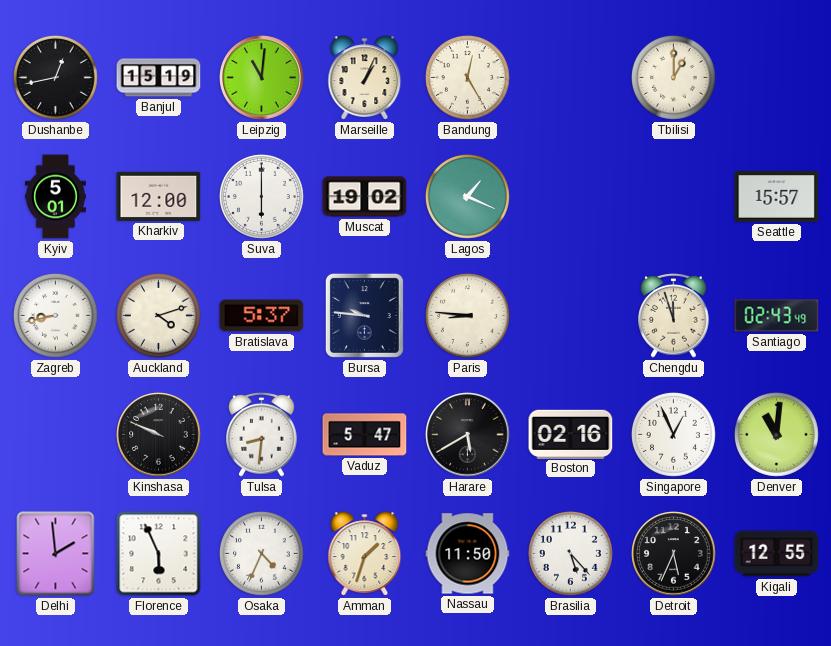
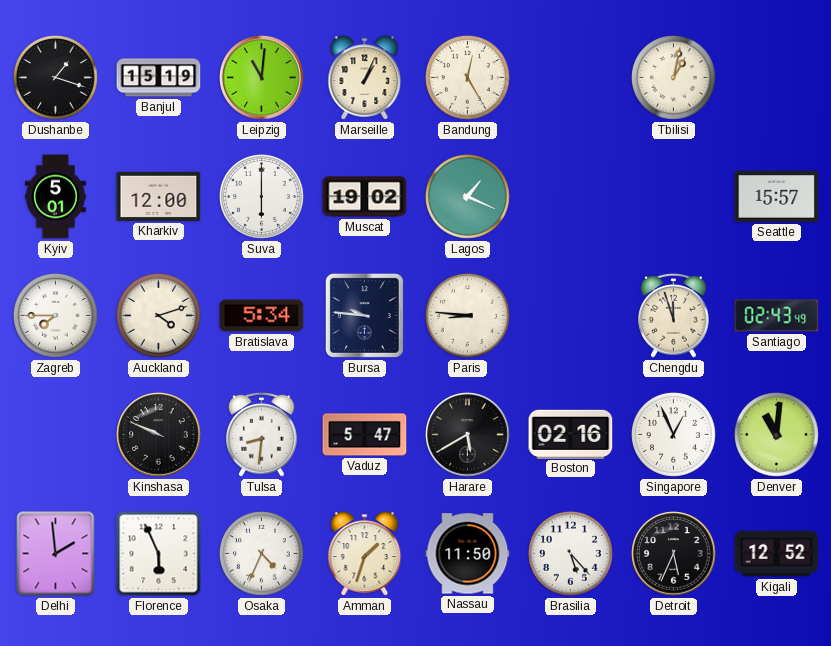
Dushanbe: 12:43 -> 1:18
Tbilisi: 1:00 -> 1:02
Zagreb: 8:43 -> 7:45
Bratislava: 5:37 -> 5:34
Kigali: 12:55 -> 12:52
